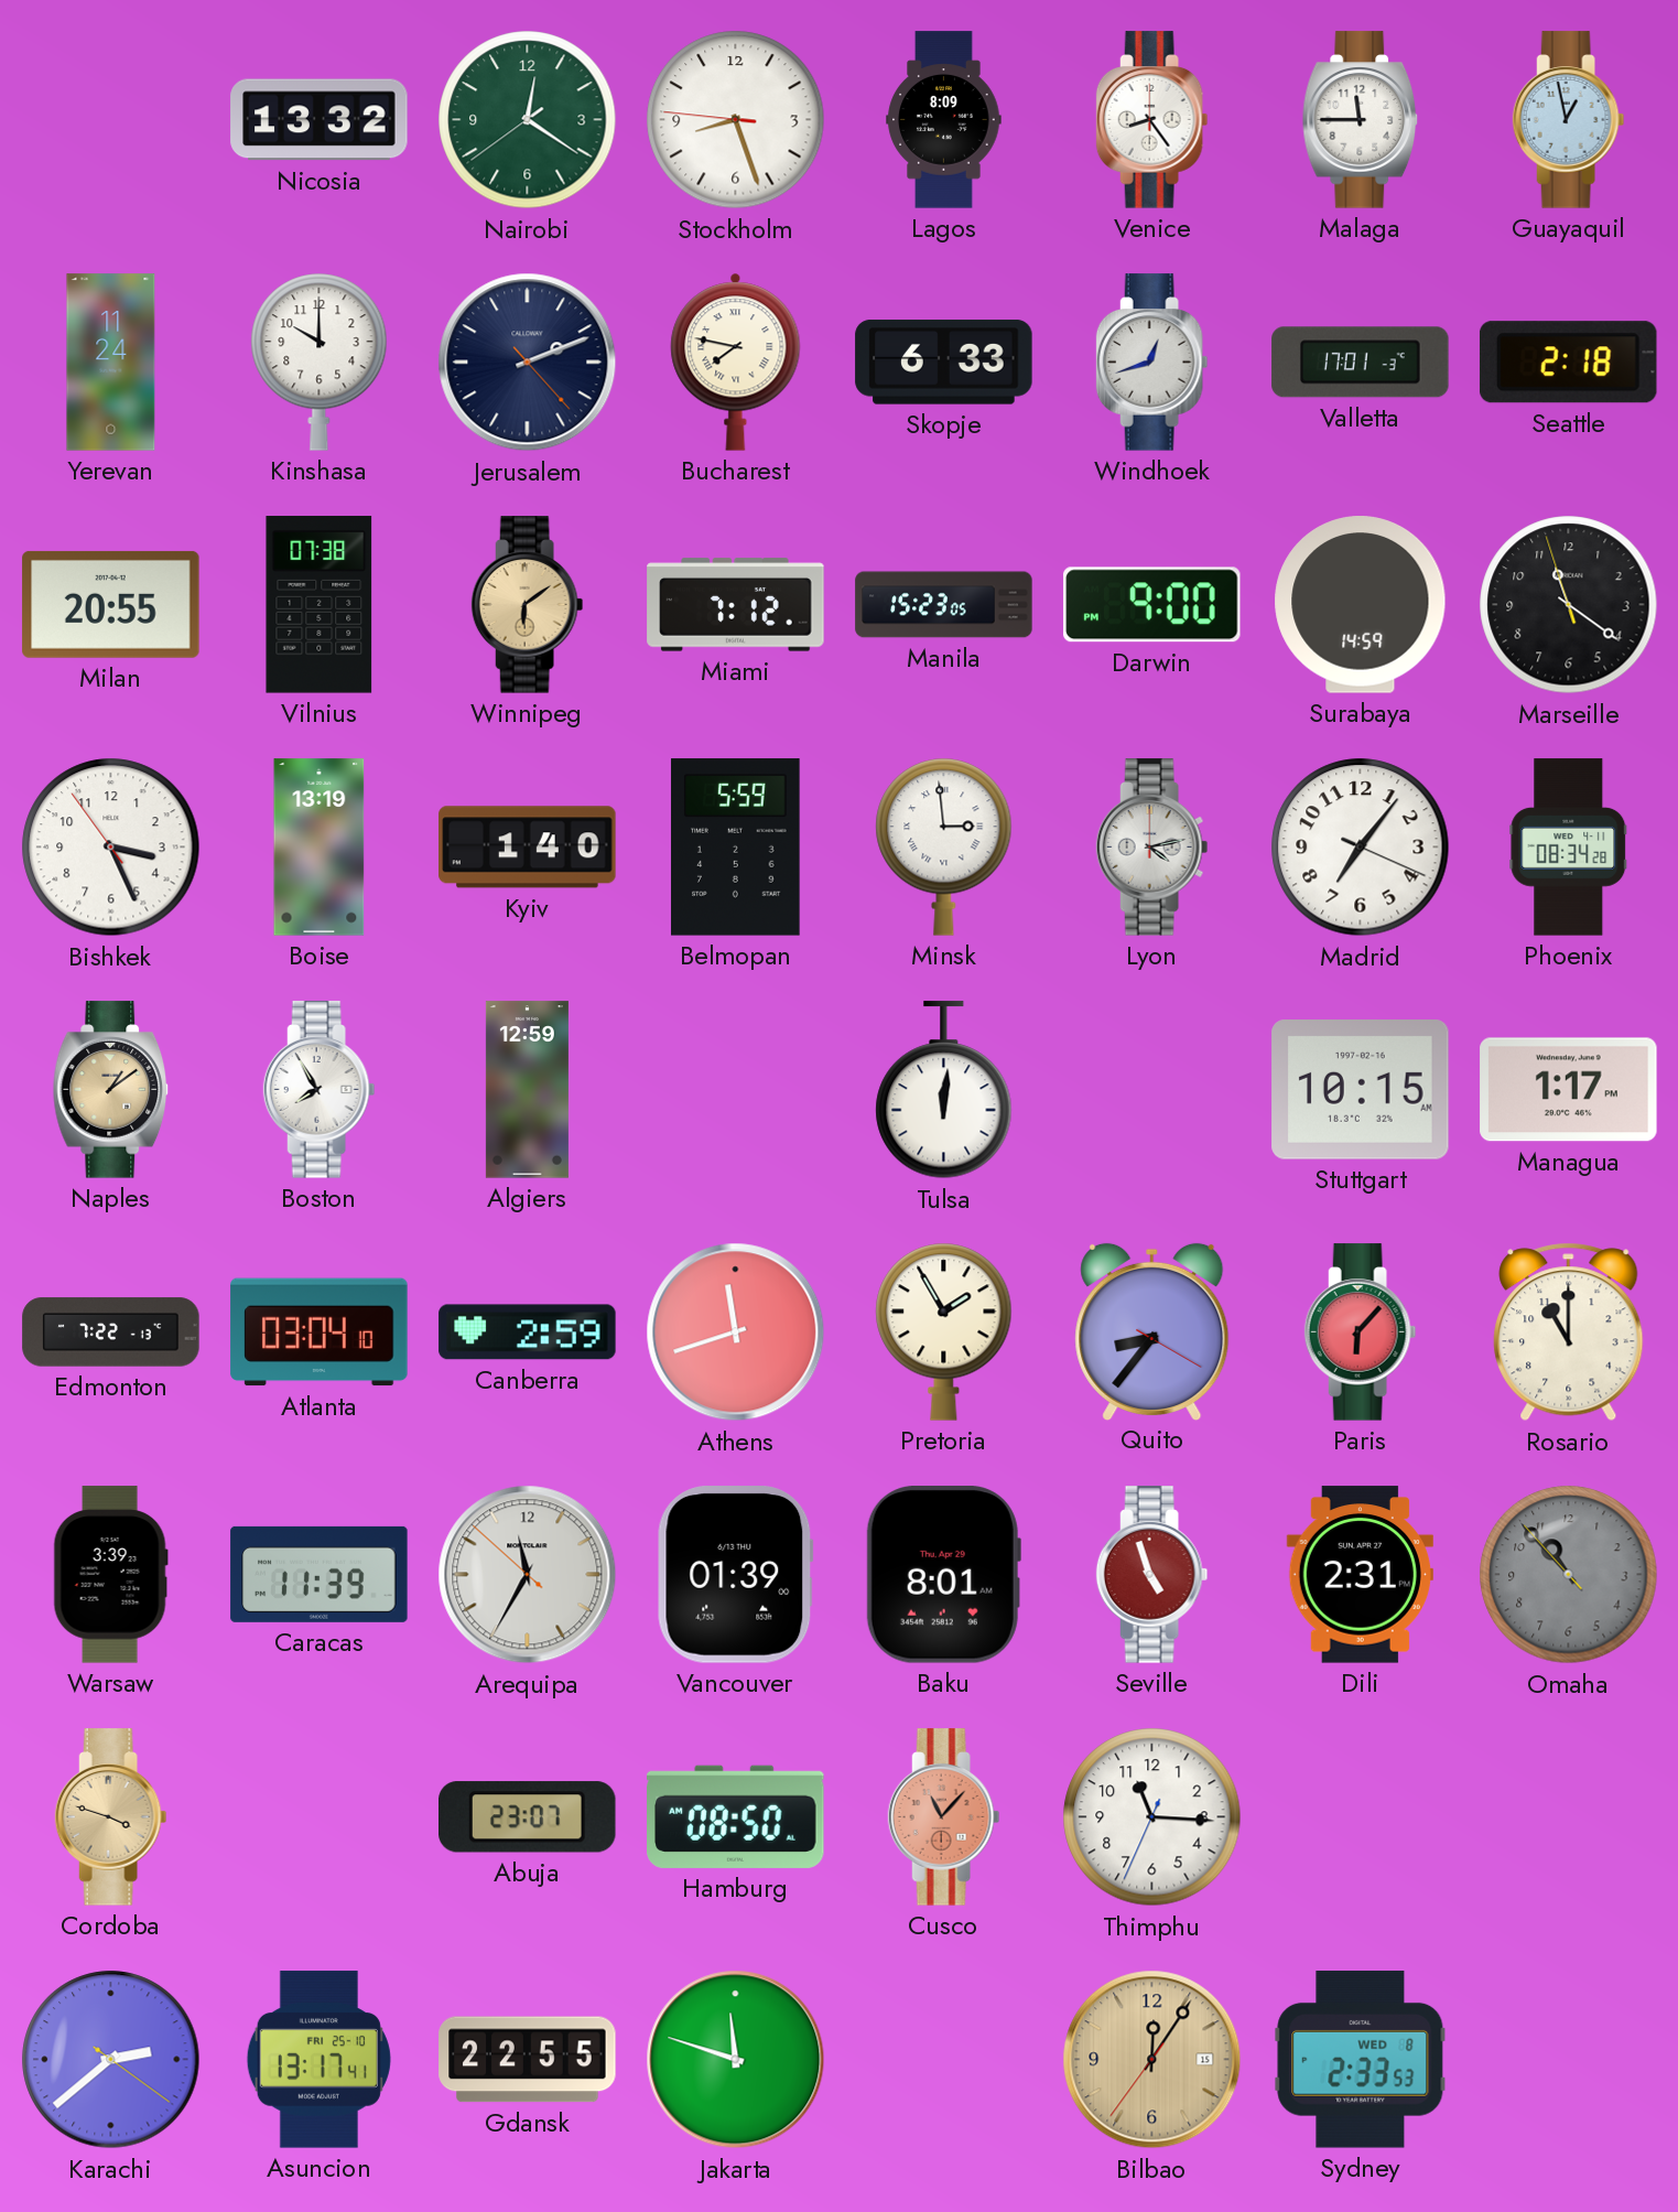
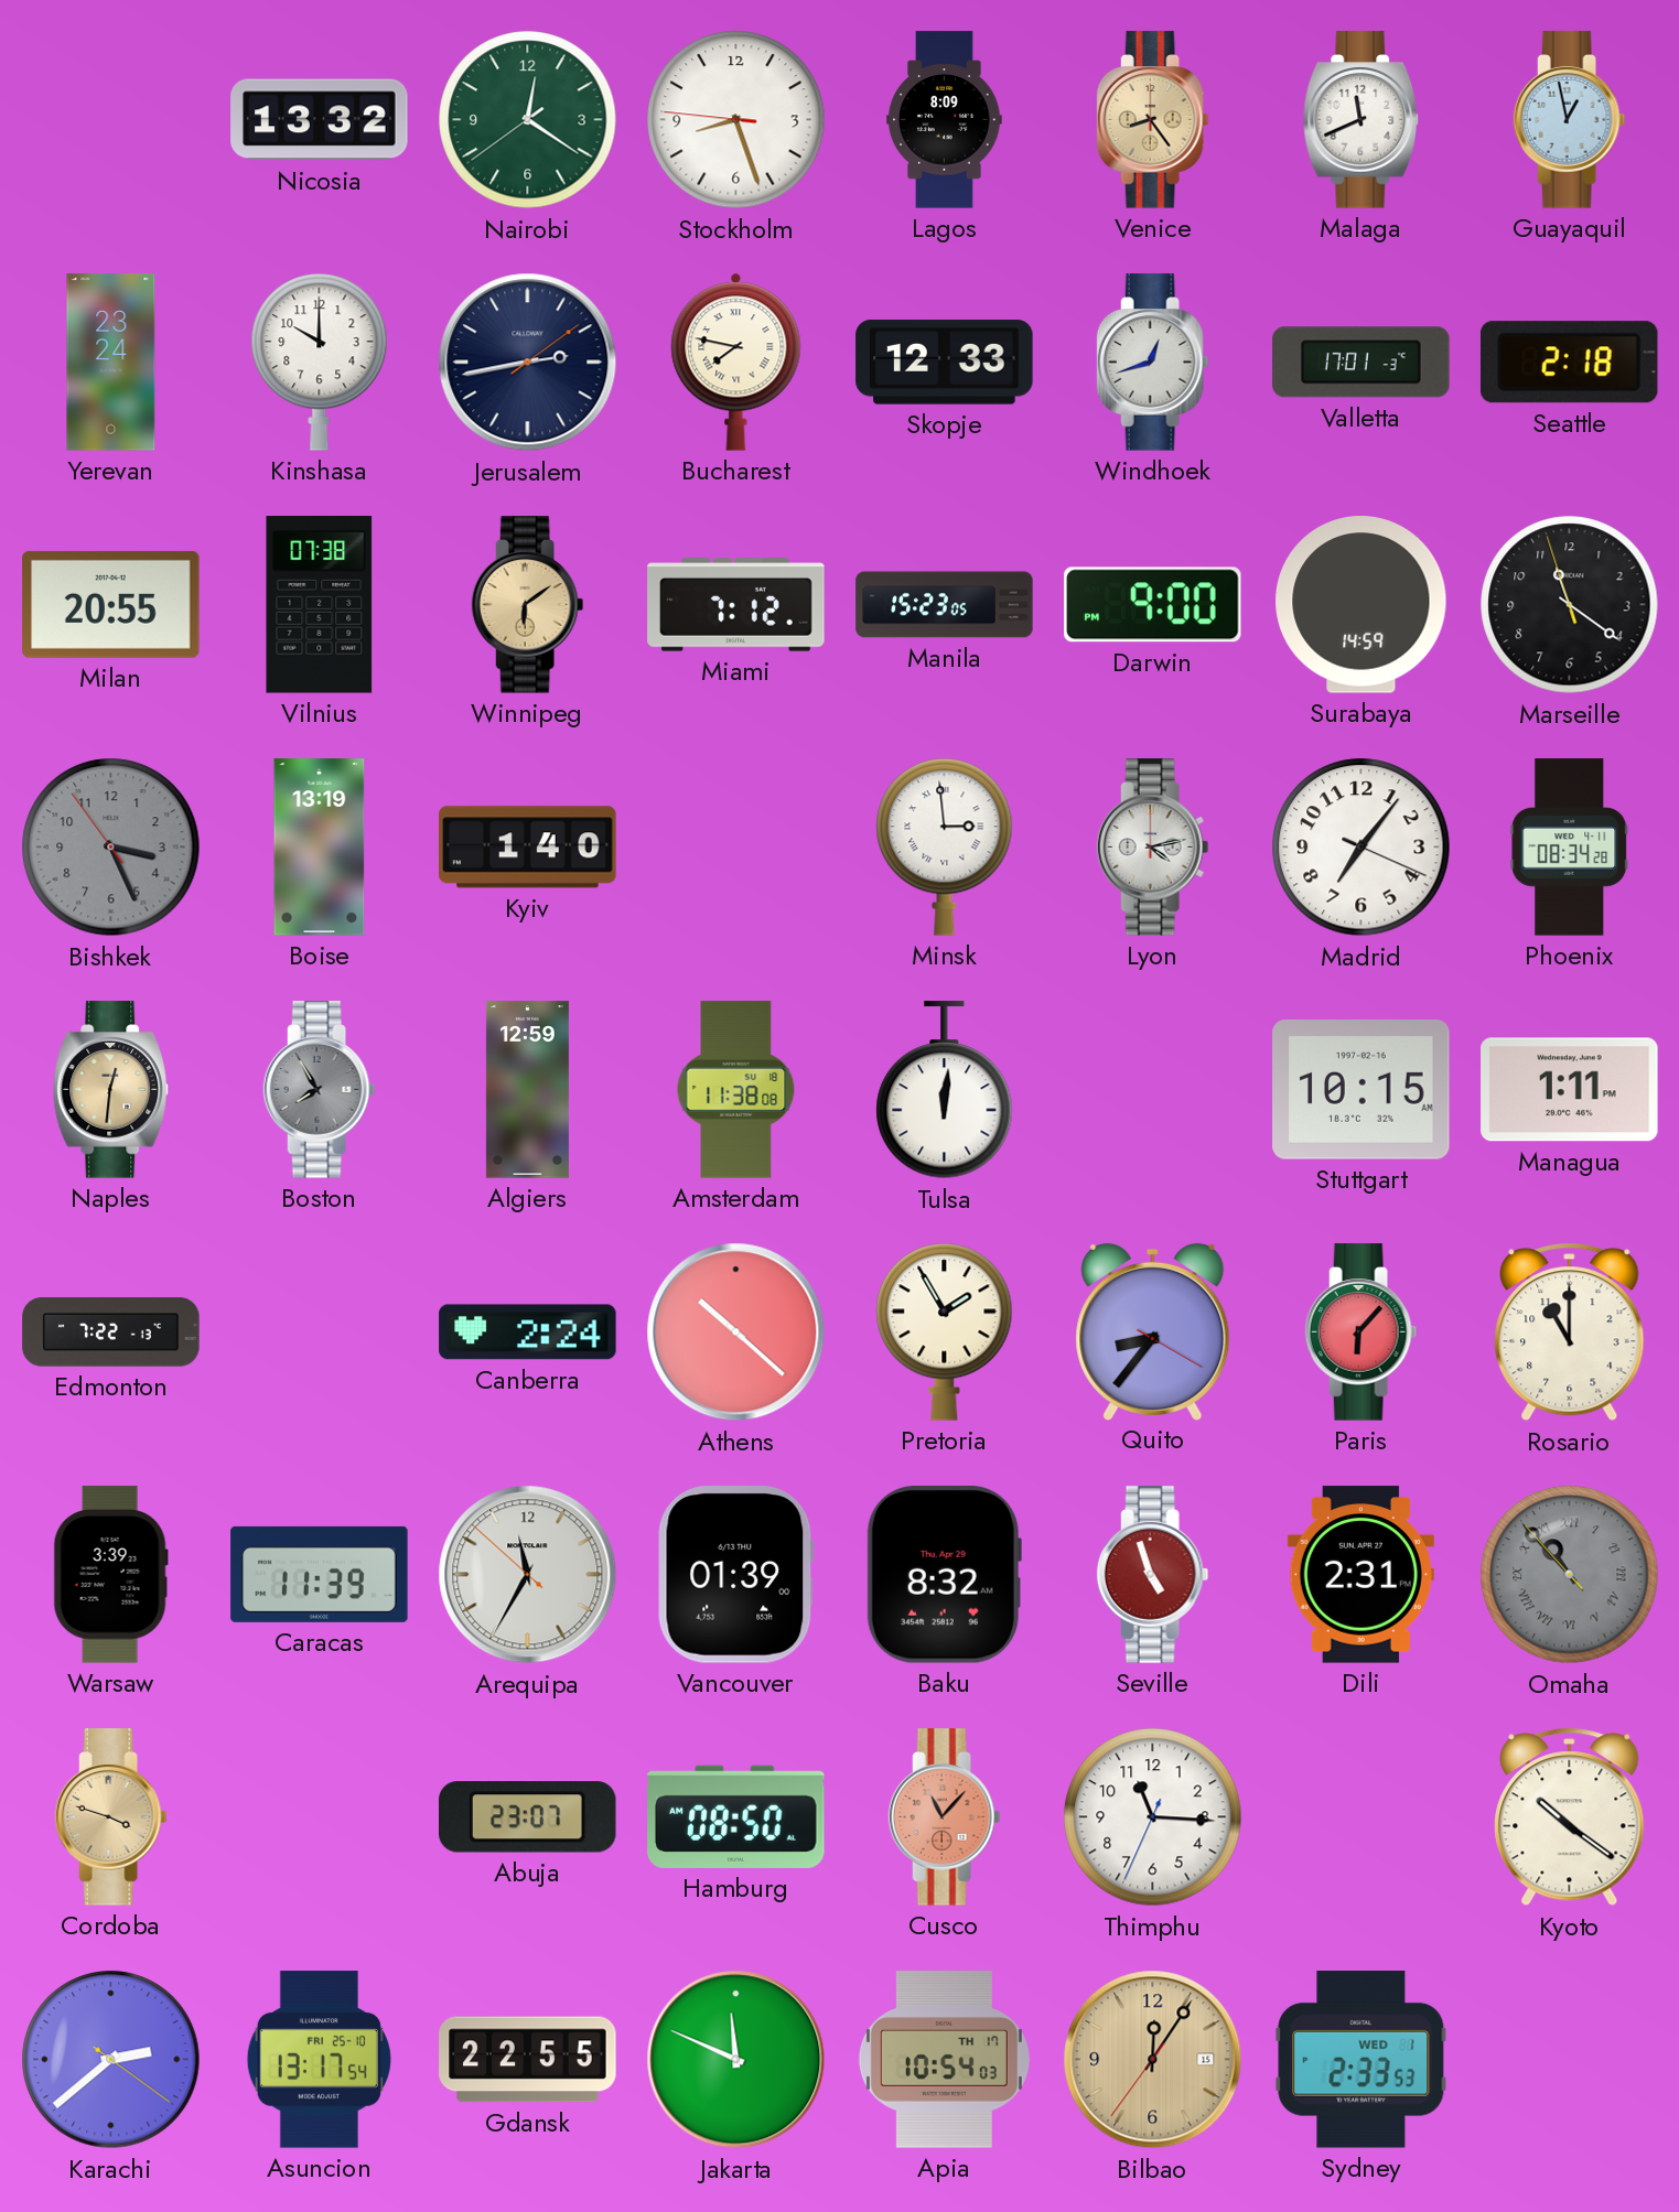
Venice dial: white -> champagne
Malaga: 11:45 -> 11:41
Yerevan: 11:24 -> 23:24
Jerusalem: 2:11 -> 2:43
Skopje: 6:33 -> 12:33
Bishkek dial: white -> grey
Belmopan: 5:59 -> none
Naples: 1:09 -> 12:31
Boston dial: white -> grey
Amsterdam: none -> 11:38
Managua: 1:17 -> 1:11
Atlanta: 03:04 -> none
Canberra: 2:59 -> 2:24
Athens: 11:42 -> 10:22
Baku: 8:01 -> 8:32
Omaha numerals: Arabic -> Roman
Kyoto: none -> 10:21
Asuncion: 13:17:41 -> 13:17:54
Jakarta: 11:48 -> 11:49
Apia: none -> 10:54
Sydney date: WED 8 -> WED 1
